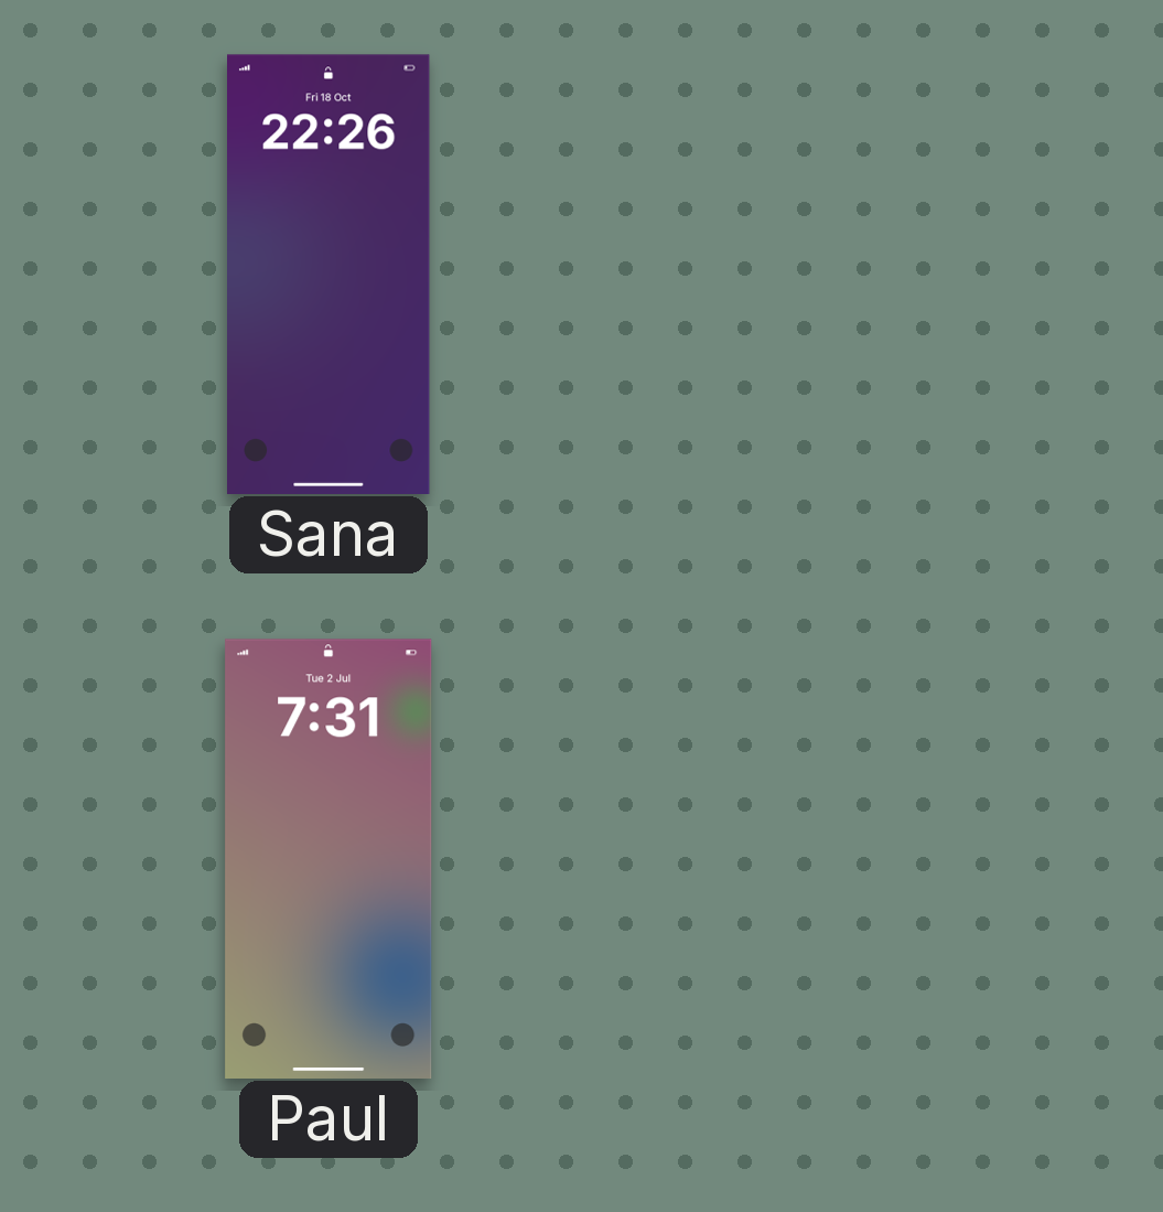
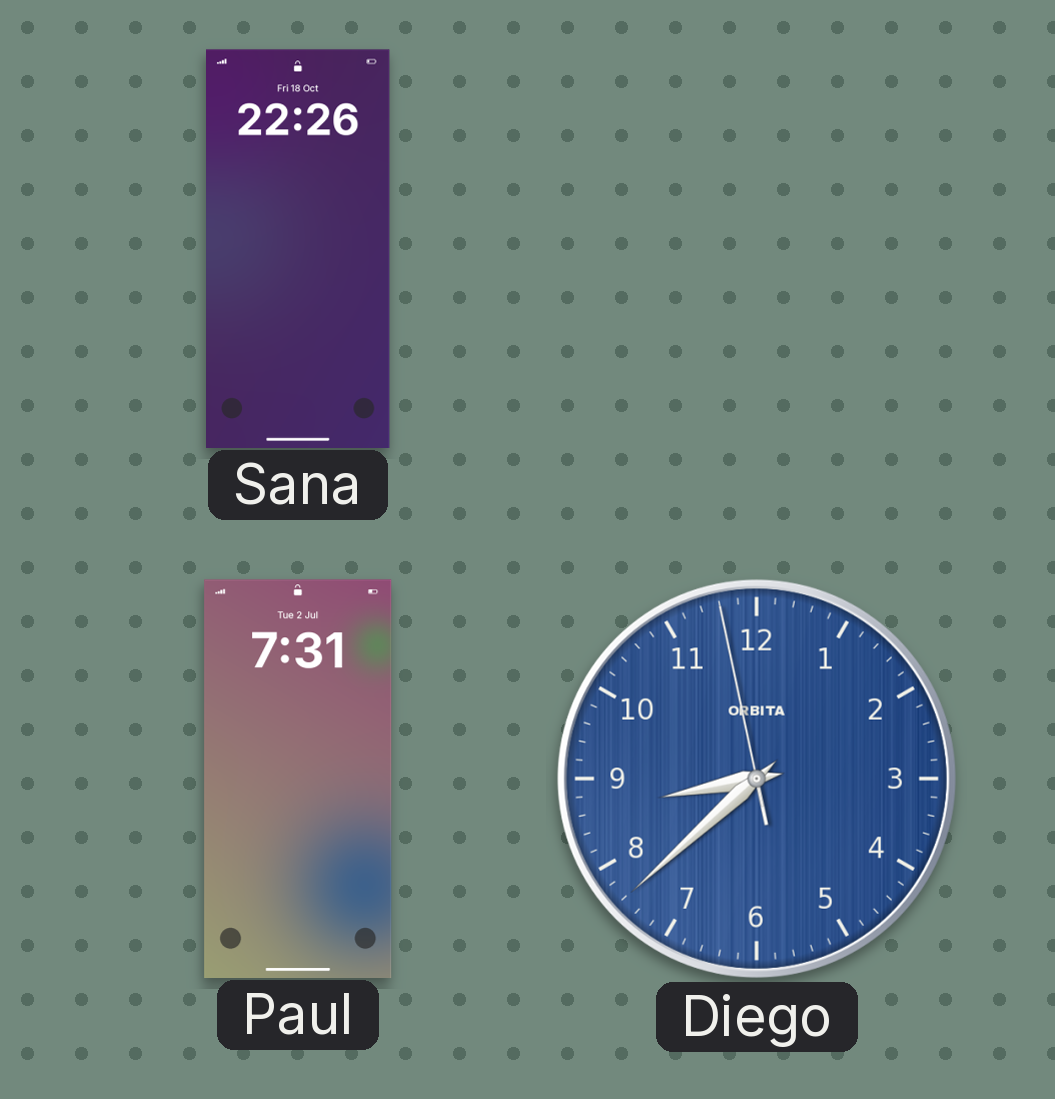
Diego: none -> 8:37
